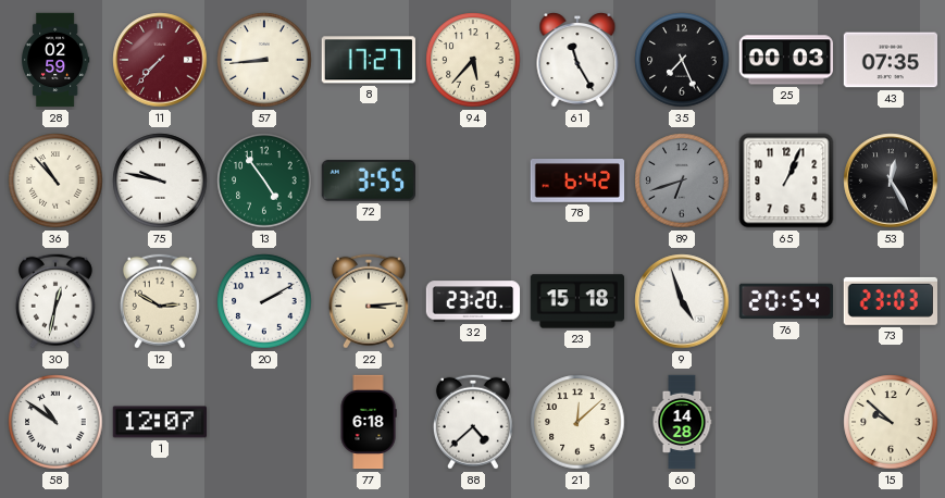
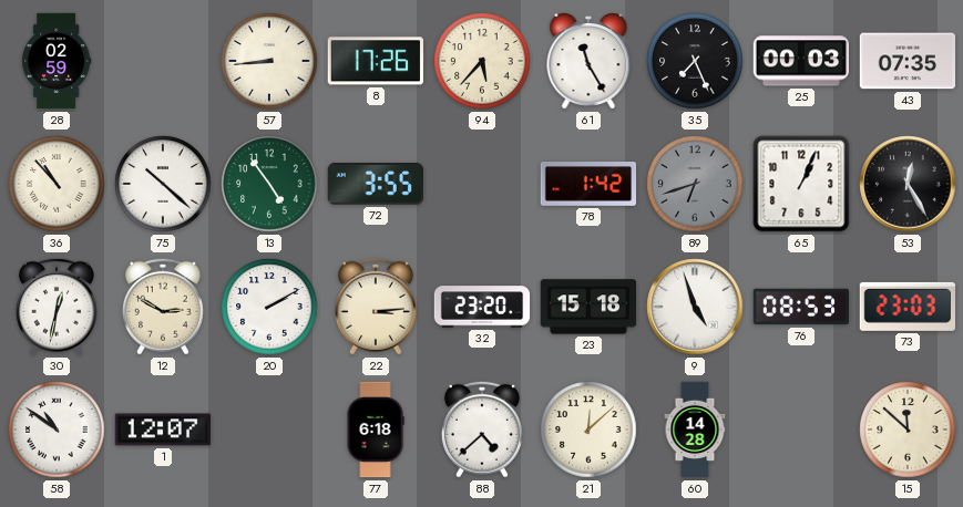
11: 7:37 -> none
8: 17:27 -> 17:26
75: 9:47 -> 10:22
78: 6:42 -> 1:42
76: 20:54 -> 08:53
15: 9:52 -> 11:52
